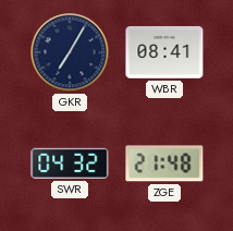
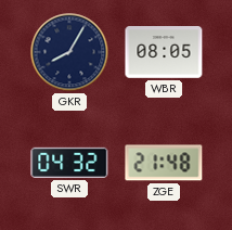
GKR: 7:05 -> 8:05
WBR: 08:41 -> 08:05
